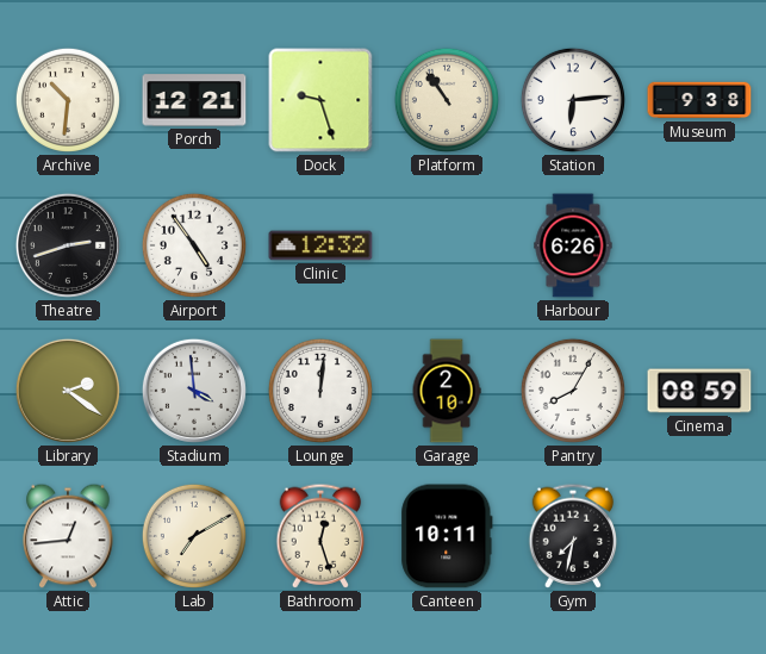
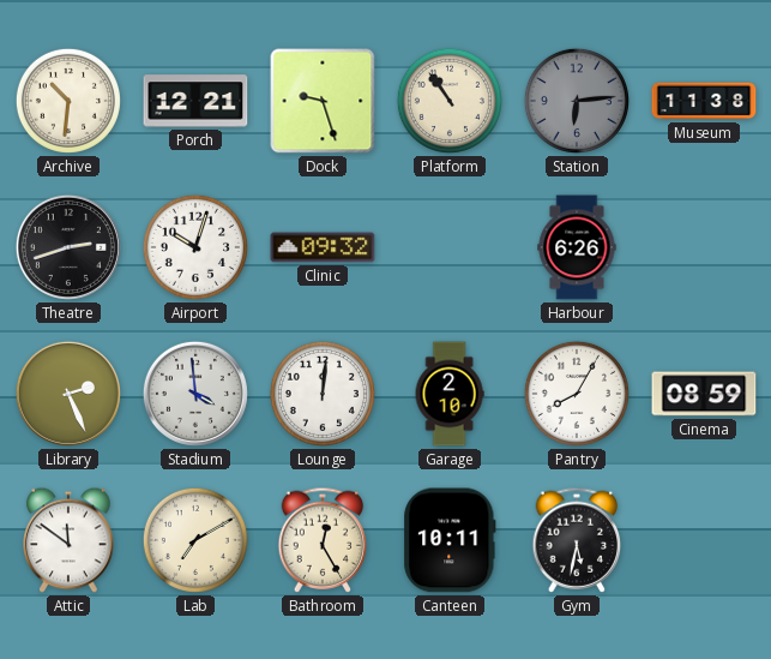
Station dial: white -> grey
Museum: 9:38 -> 11:38
Airport: 4:54 -> 10:03
Clinic: 12:32 -> 09:32
Library: 2:21 -> 2:26
Attic: 12:44 -> 11:51
Bathroom: 12:27 -> 12:25
Gym: 7:32 -> 5:32
